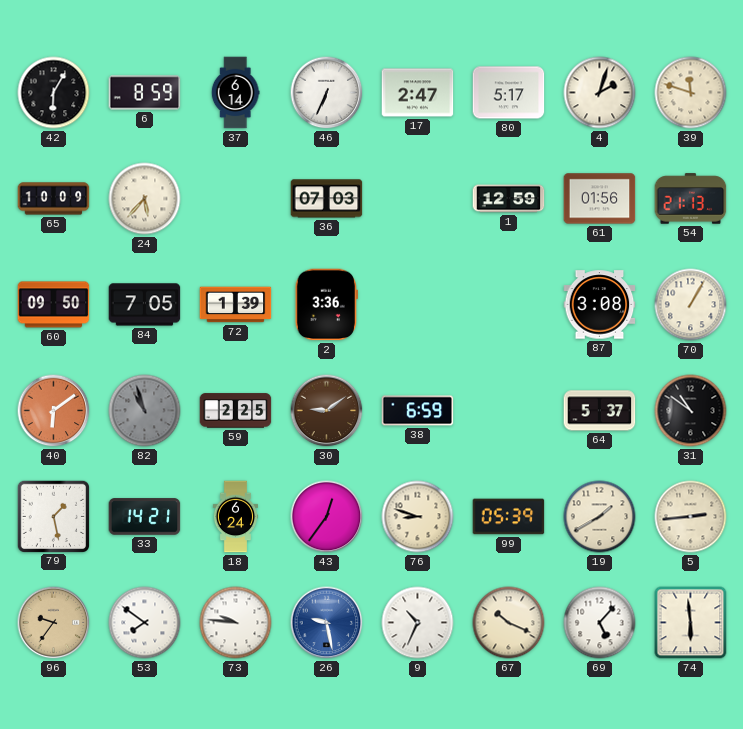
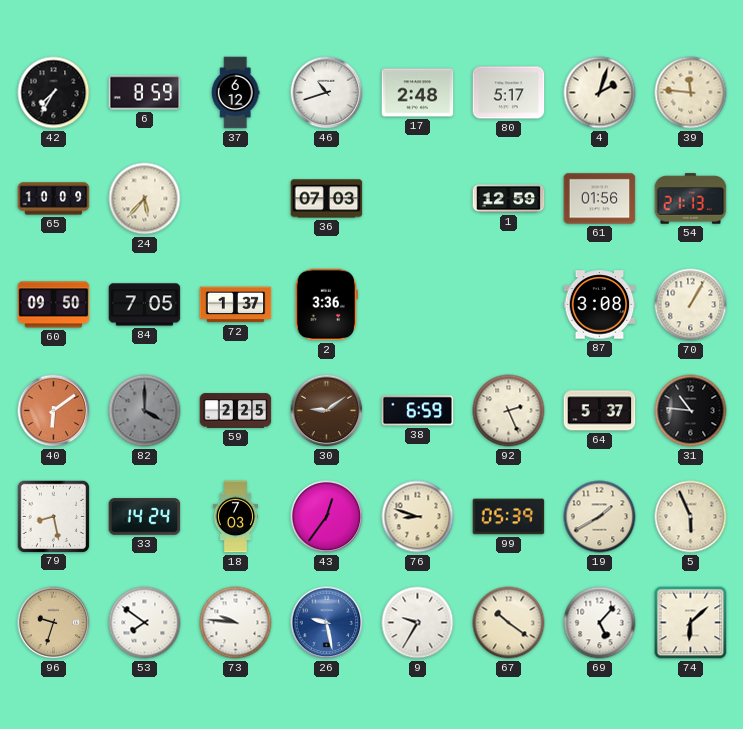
42: 6:05 -> 7:35
37: 6:14 -> 6:12
46: 6:34 -> 10:42
17: 2:47 -> 2:48
39: 11:48 -> 11:46
72: 1:39 -> 1:37
82: 10:57 -> 4:00
92: none -> 2:26
31: 10:51 -> 10:46
79: 1:28 -> 8:28
33: 14:21 -> 14:24
18: 6:24 -> 7:03
5: 2:44 -> 5:56
96: 9:36 -> 9:33
9: 10:34 -> 9:35
67: 10:19 -> 10:21
74: 5:59 -> 6:08
